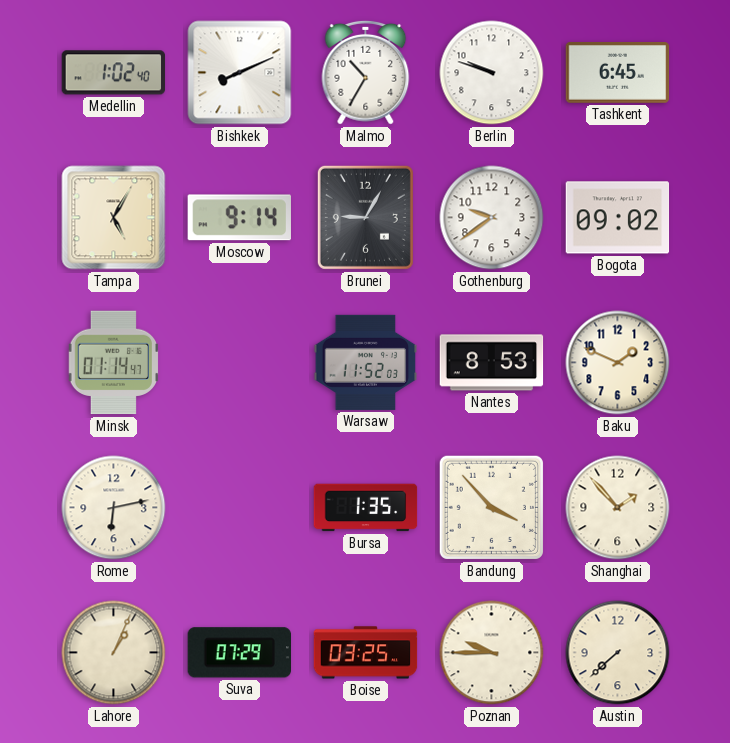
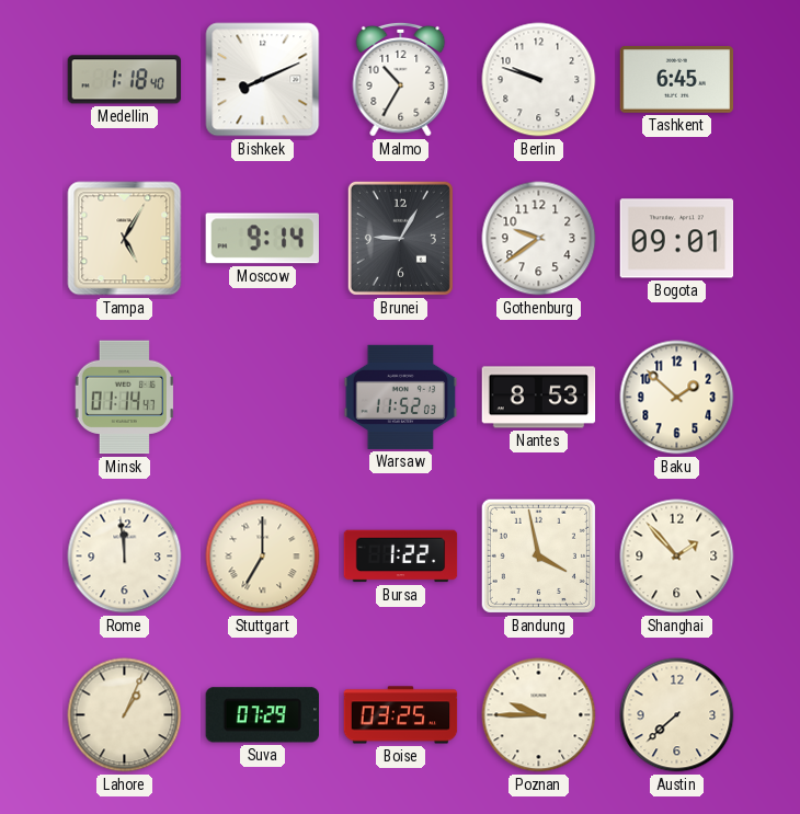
Medellin: 1:02 -> 1:18
Bogota: 09:02 -> 09:01
Baku: 1:49 -> 1:52
Rome: 6:13 -> 11:59
Stuttgart: none -> 7:00
Bursa: 1:35 -> 1:22
Bandung: 3:53 -> 3:58
